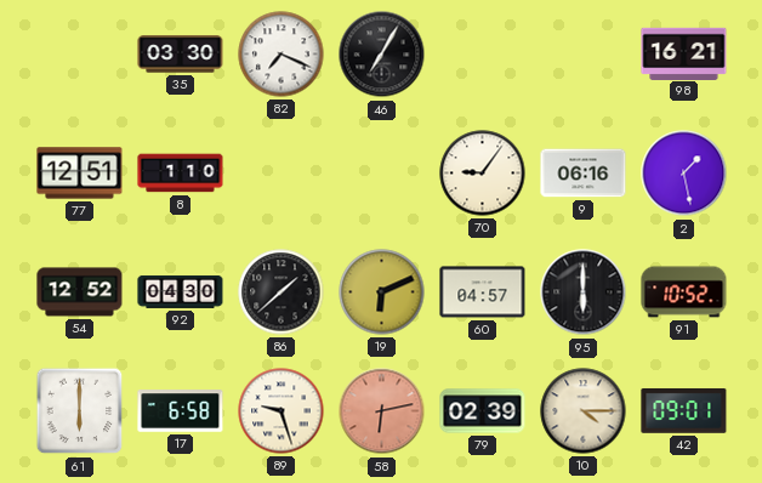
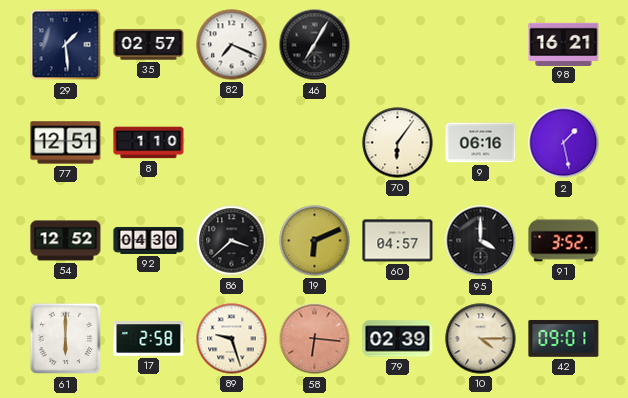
29: none -> 1:29
35: 03:30 -> 02:57
70: 9:06 -> 6:06
86: 1:38 -> 3:38
95: 6:00 -> 4:00
91: 10:52 -> 3:52
17: 6:58 -> 2:58
58: 6:13 -> 6:16
